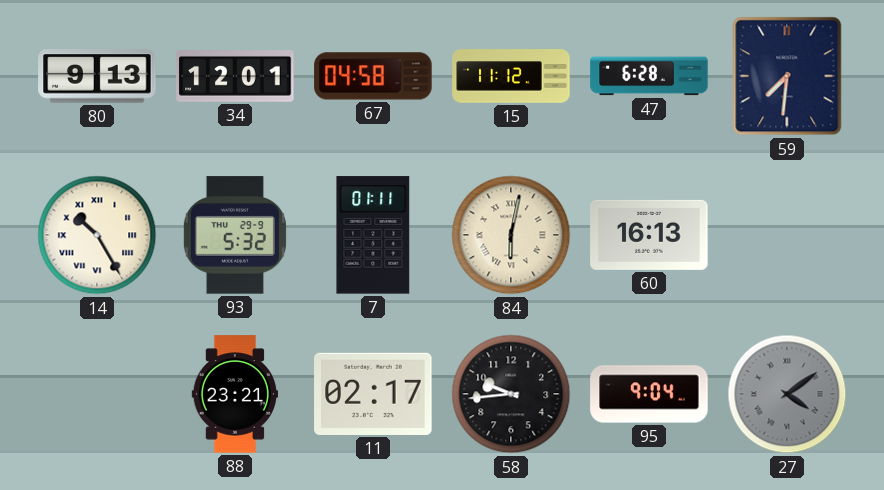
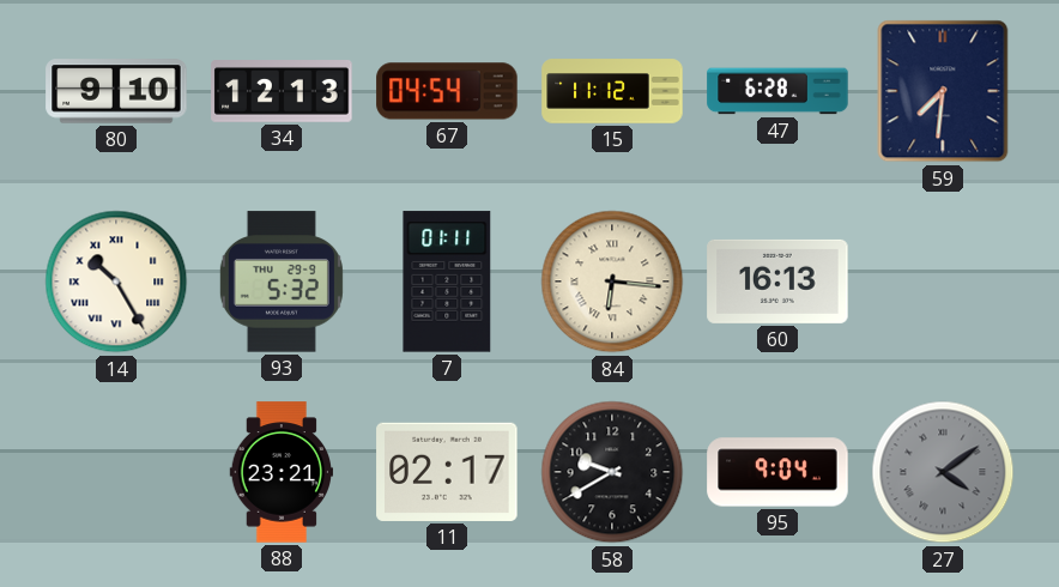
80: 9:13 -> 9:10
34: 12:01 -> 12:13
67: 04:58 -> 04:54
84: 6:02 -> 6:16
58: 9:44 -> 9:40
